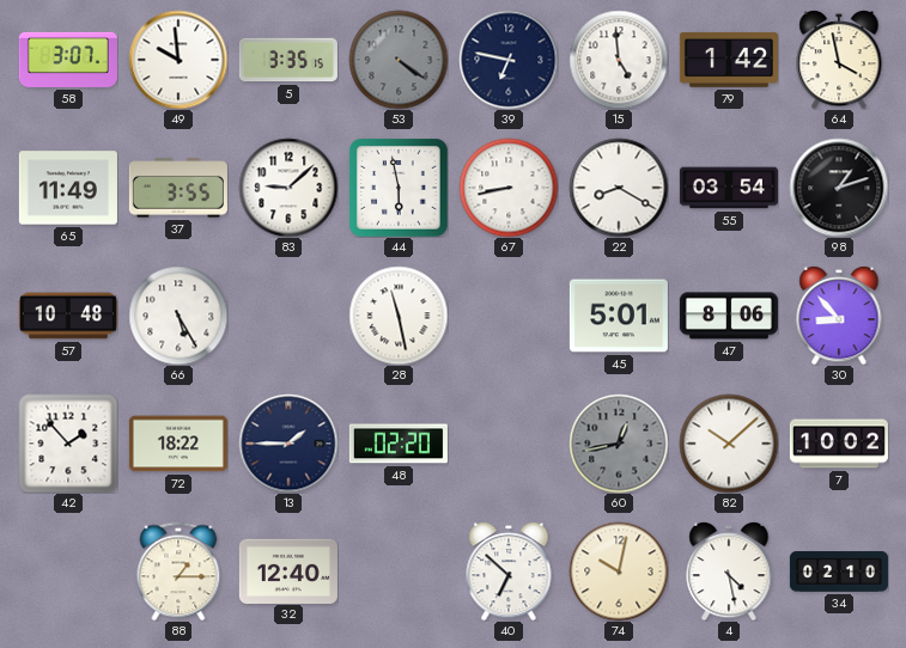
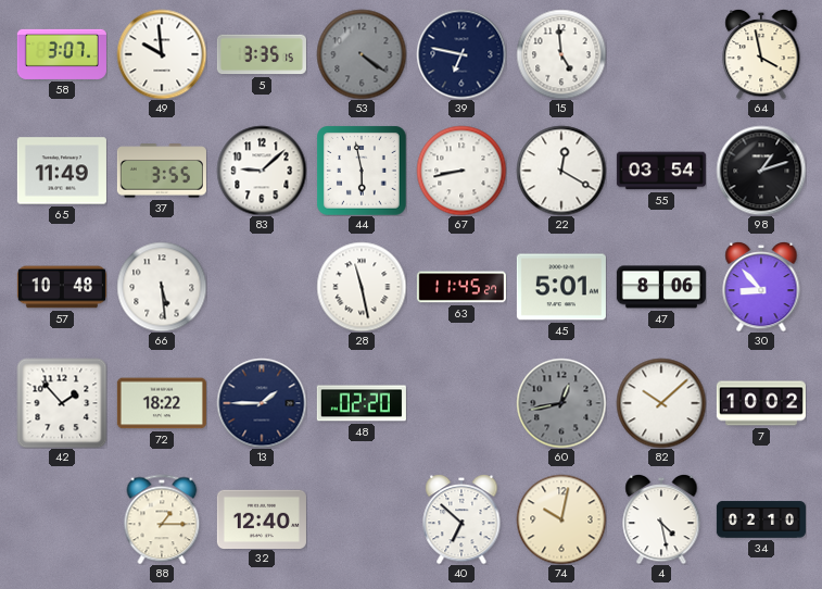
79: 1:42 -> none
22: 8:20 -> 12:20
66: 5:25 -> 5:29
63: none -> 11:45
